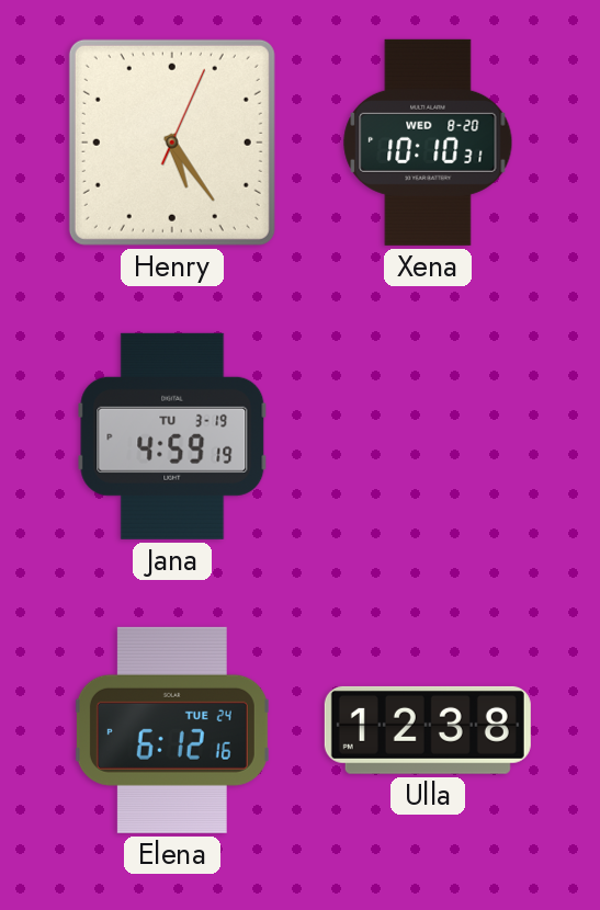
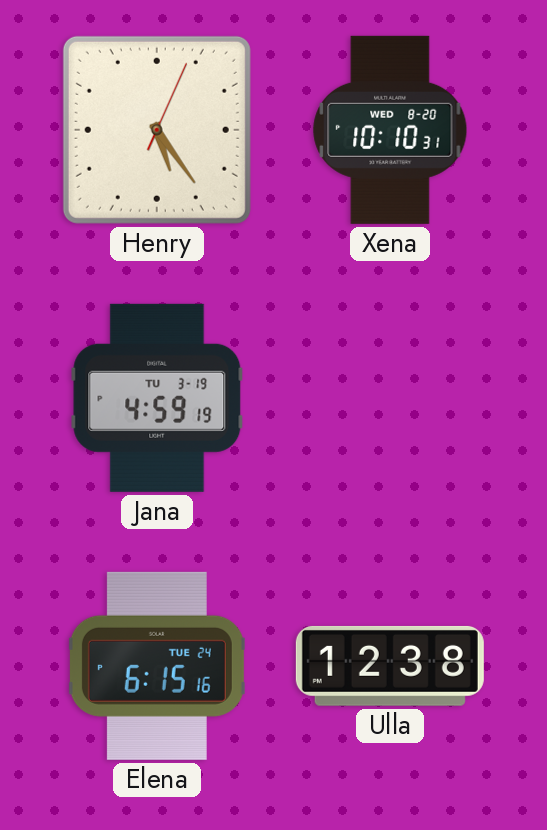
Elena: 6:12 -> 6:15
